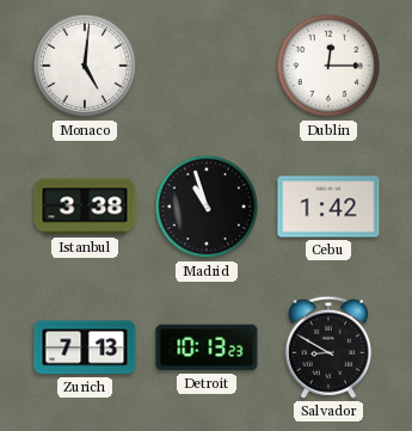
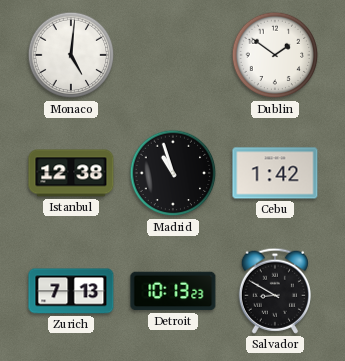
Dublin: 12:15 -> 1:51
Istanbul: 3:38 -> 12:38
